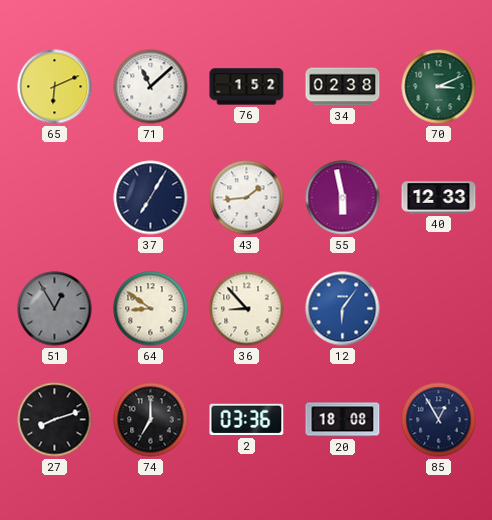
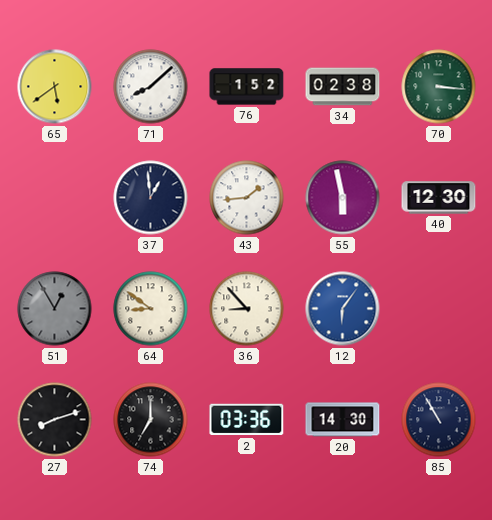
65: 6:11 -> 5:39
71: 11:08 -> 8:08
70: 3:11 -> 3:16
37: 7:05 -> 12:59
40: 12:33 -> 12:30
20: 18:08 -> 14:30
85: 12:55 -> 10:55
